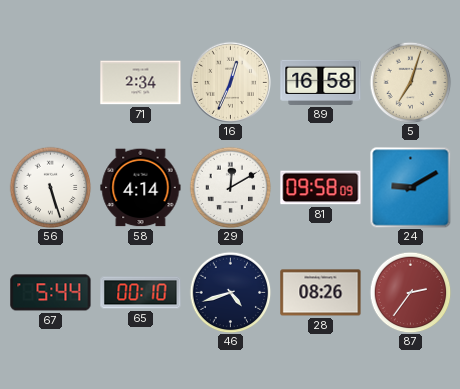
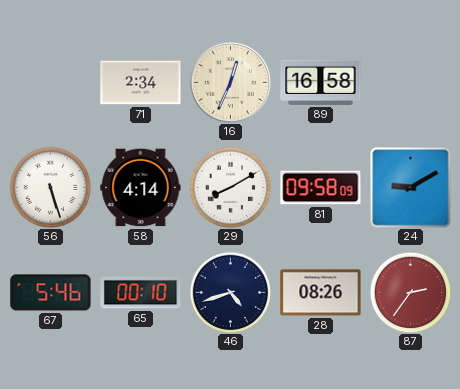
5: 7:03 -> none
29: 12:10 -> 8:10
67: 5:44 -> 5:46
